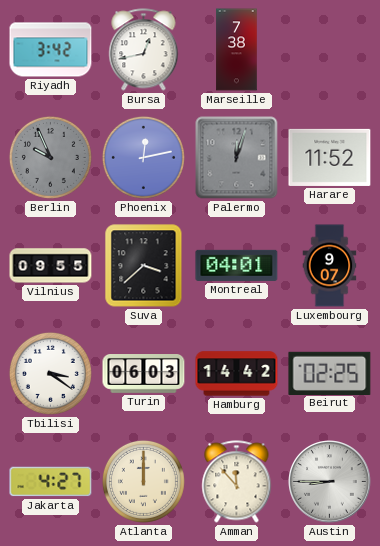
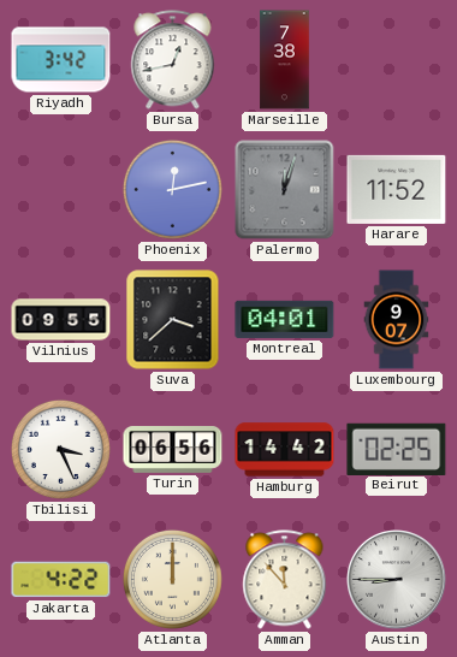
Berlin: 9:56 -> none
Tbilisi: 3:21 -> 3:26
Turin: 06:03 -> 06:56
Jakarta: 4:27 -> 4:22
